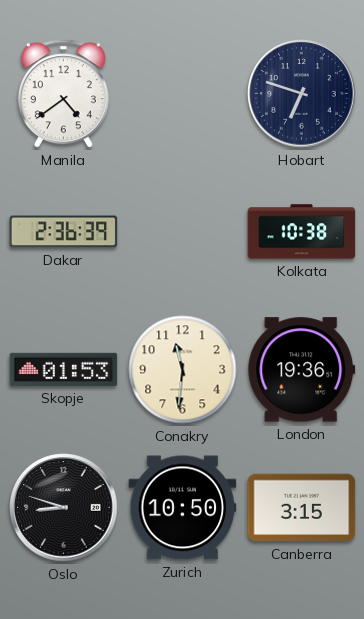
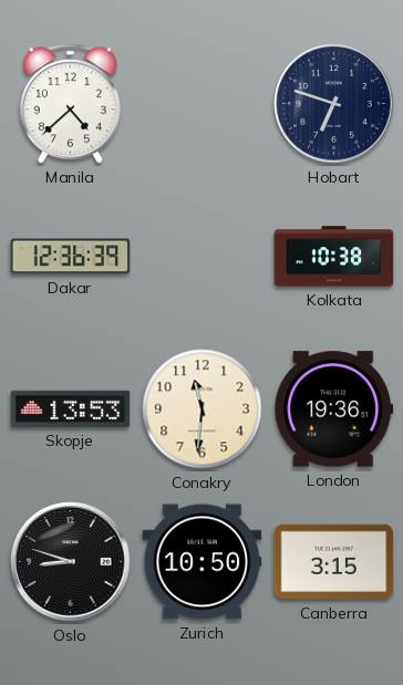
Manila: 4:39 -> 4:38
Dakar: 2:36 -> 12:36
Skopje: 01:53 -> 13:53
